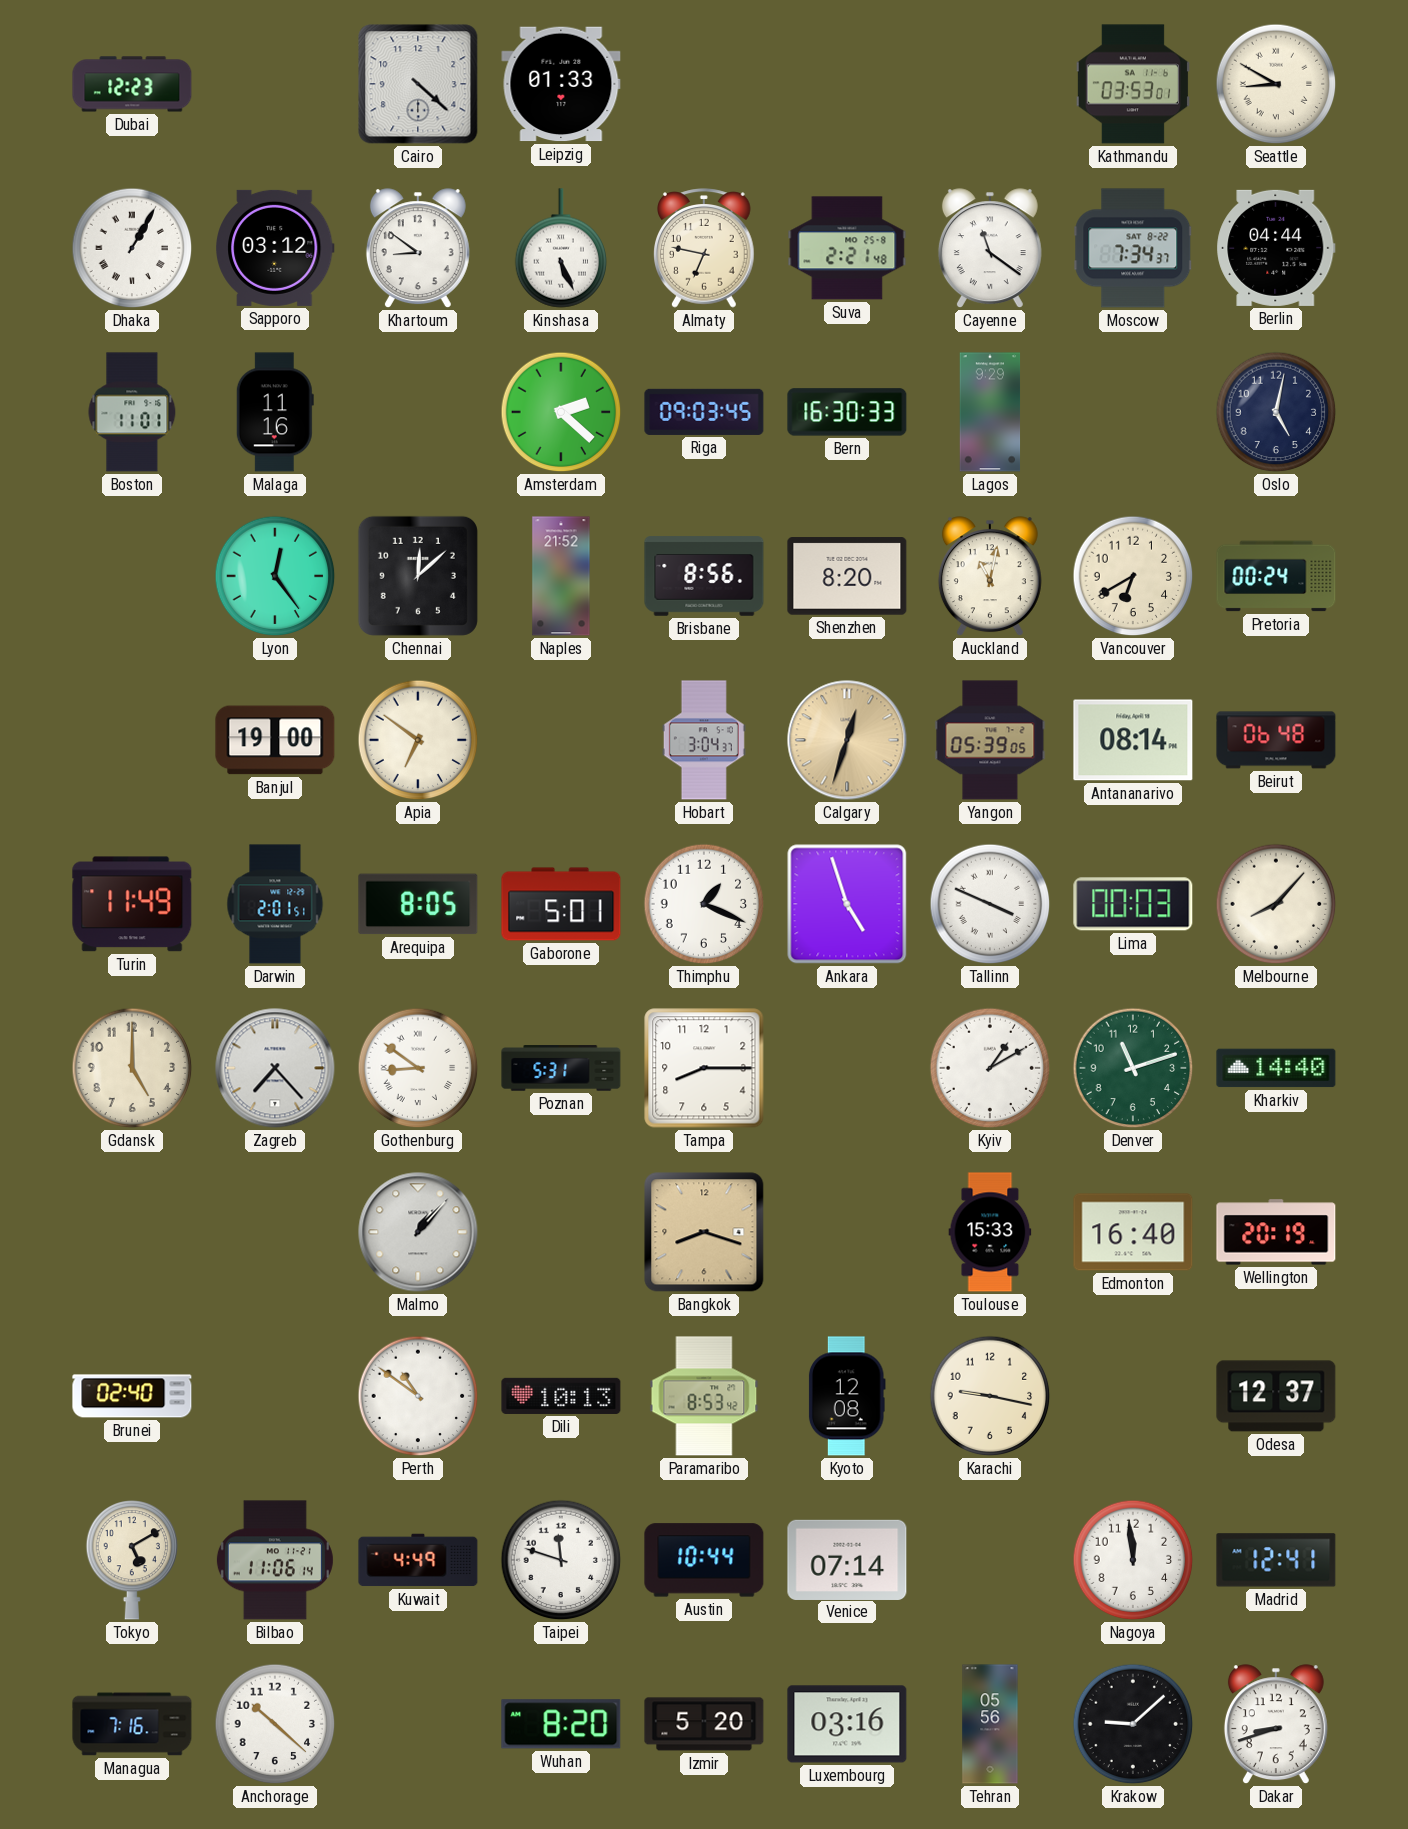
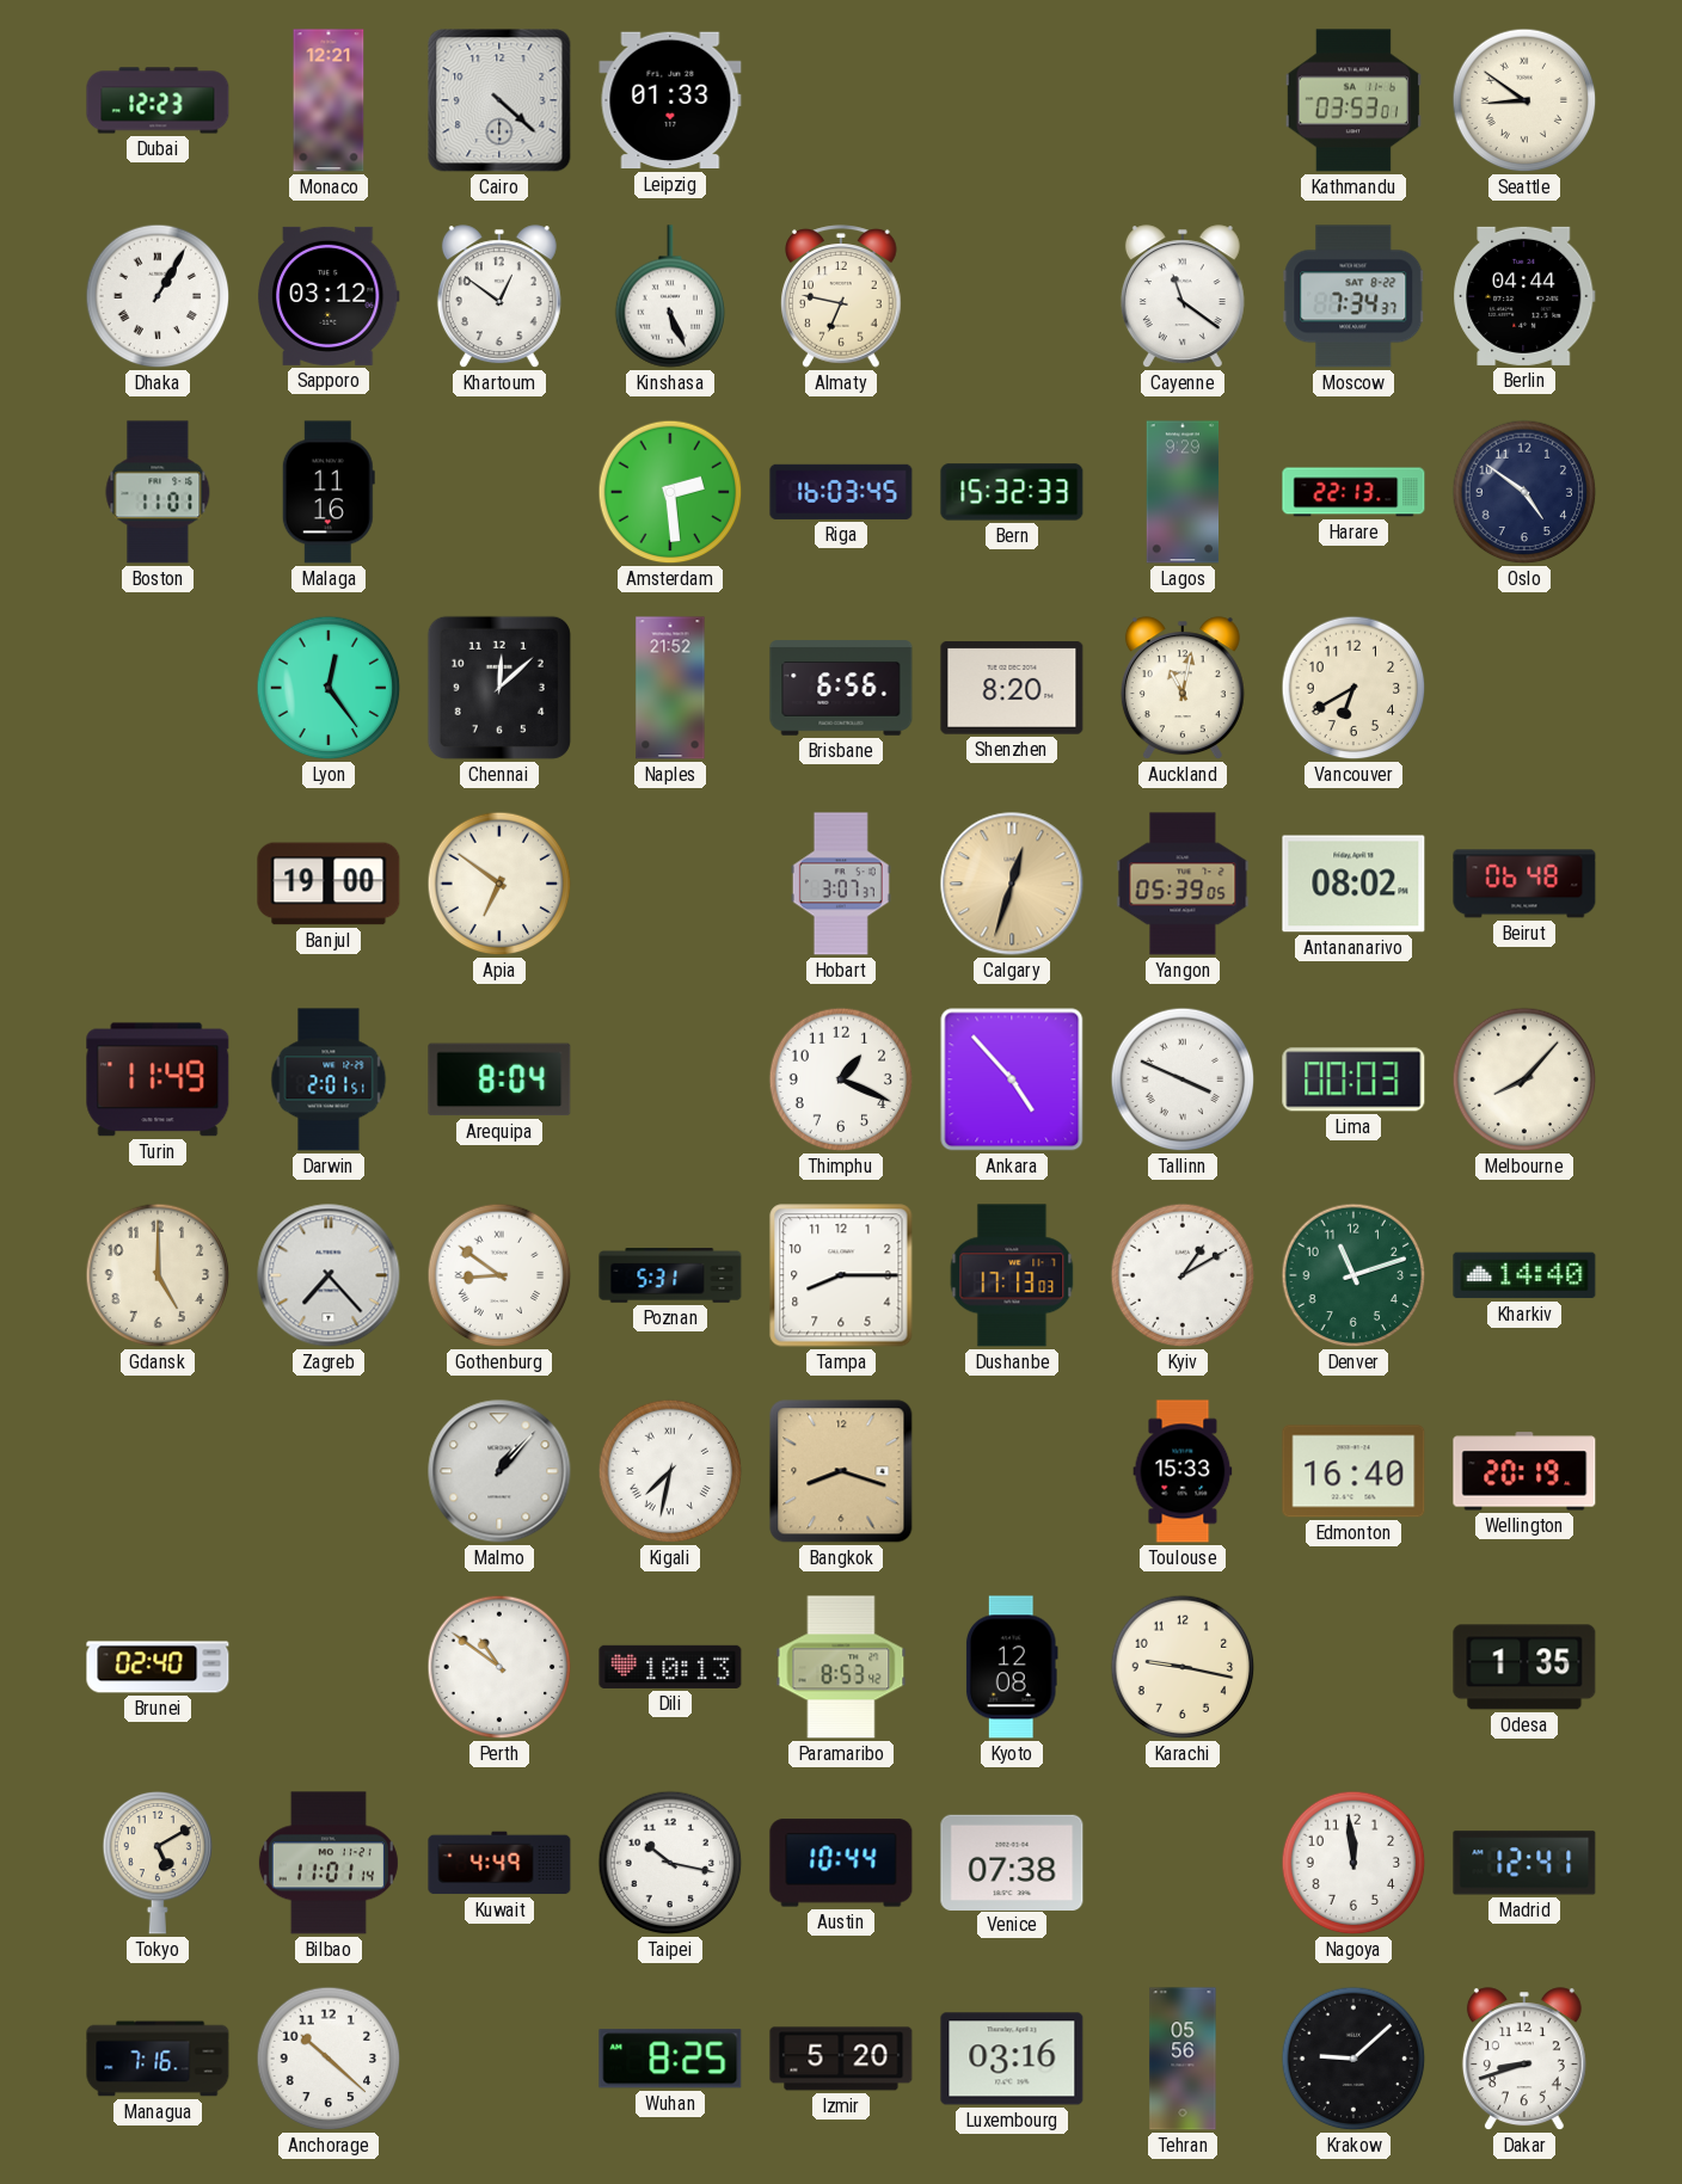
Monaco: none -> 12:21
Seattle: 8:50 -> 8:51
Khartoum: 8:51 -> 12:51
Suva: 2:21 -> none
Amsterdam: 2:22 -> 2:29
Riga: 09:03 -> 16:03
Bern: 16:30 -> 15:32
Harare: none -> 22:13
Oslo: 5:02 -> 4:51
Brisbane: 8:56 -> 6:56
Pretoria: 00:24 -> none
Hobart: 3:04 -> 3:07
Antananarivo: 08:14 -> 08:02
Arequipa: 8:05 -> 8:04
Gaborone: 5:01 -> none
Ankara: 4:57 -> 4:53
Dushanbe: none -> 17:13
Kigali: none -> 7:32
Odesa: 12:37 -> 1:35
Bilbao: 11:06 -> 11:01
Taipei: 11:48 -> 10:17
Venice: 07:14 -> 07:38
Wuhan: 8:20 -> 8:25
